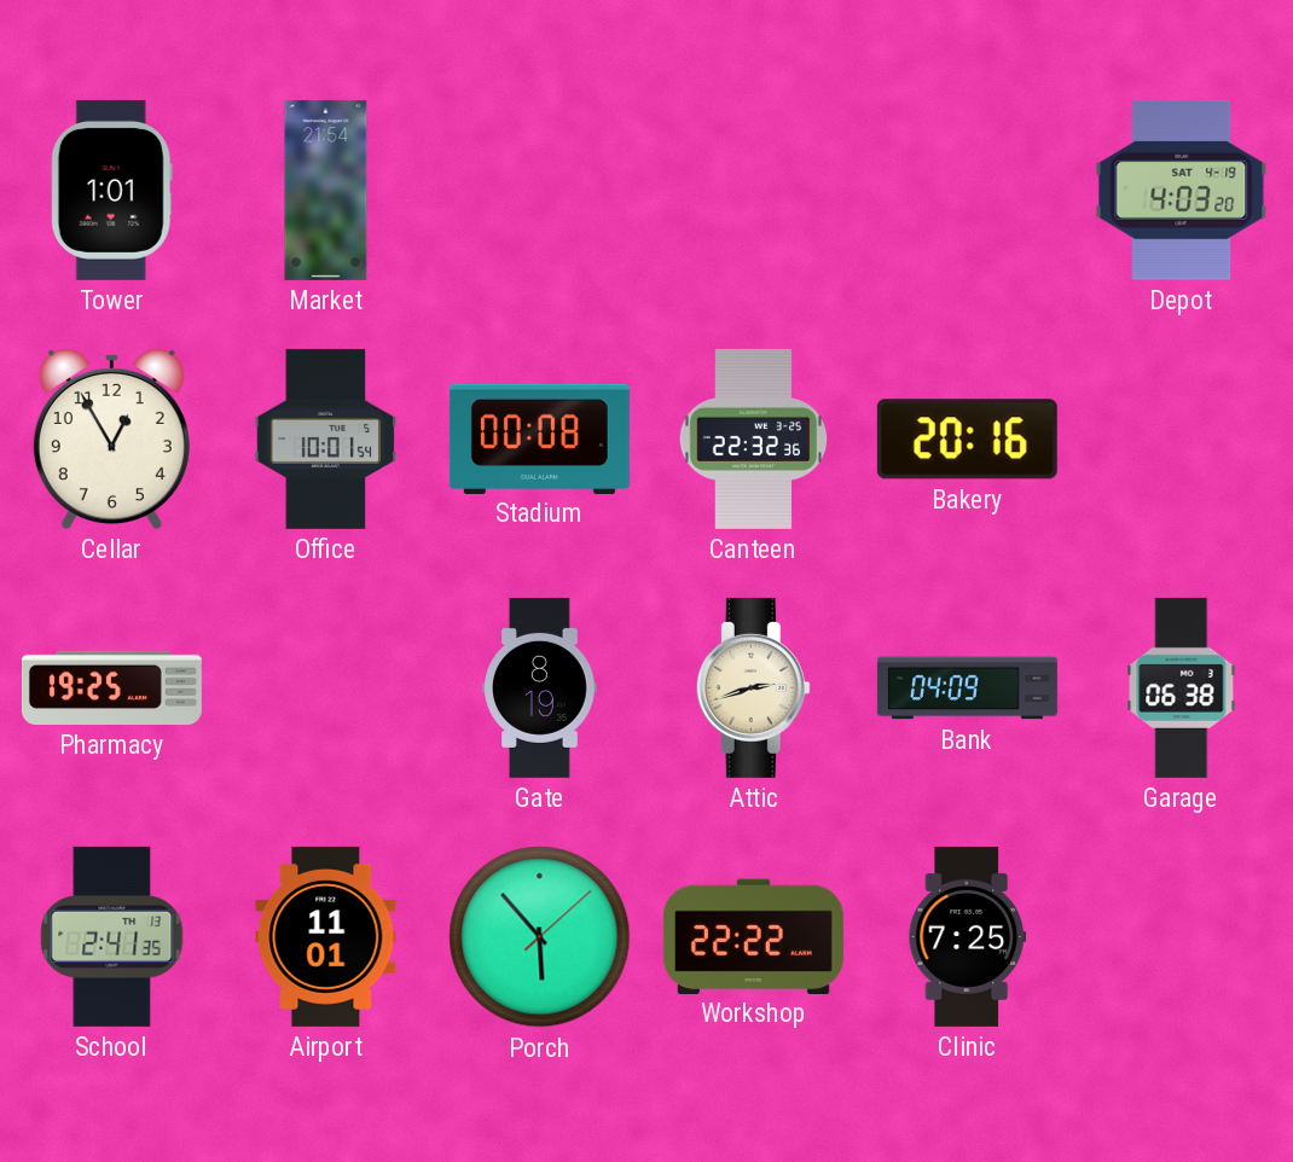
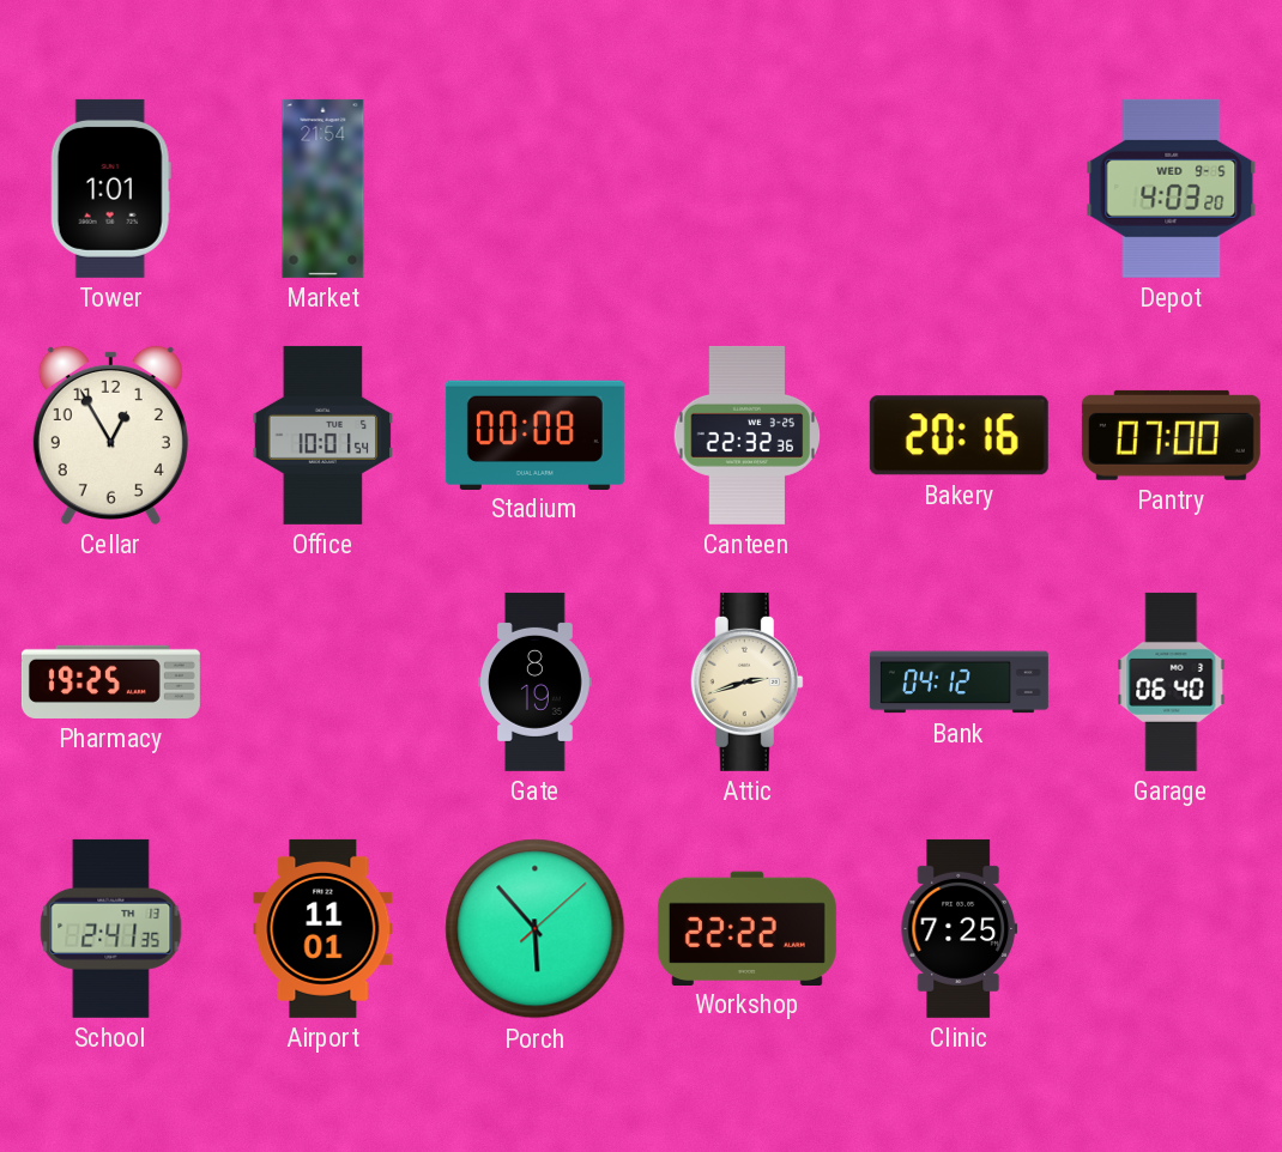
Depot date: SAT 4-19 -> WED 9-5
Pantry: none -> 07:00
Bank: 04:09 -> 04:12
Garage: 06:38 -> 06:40
